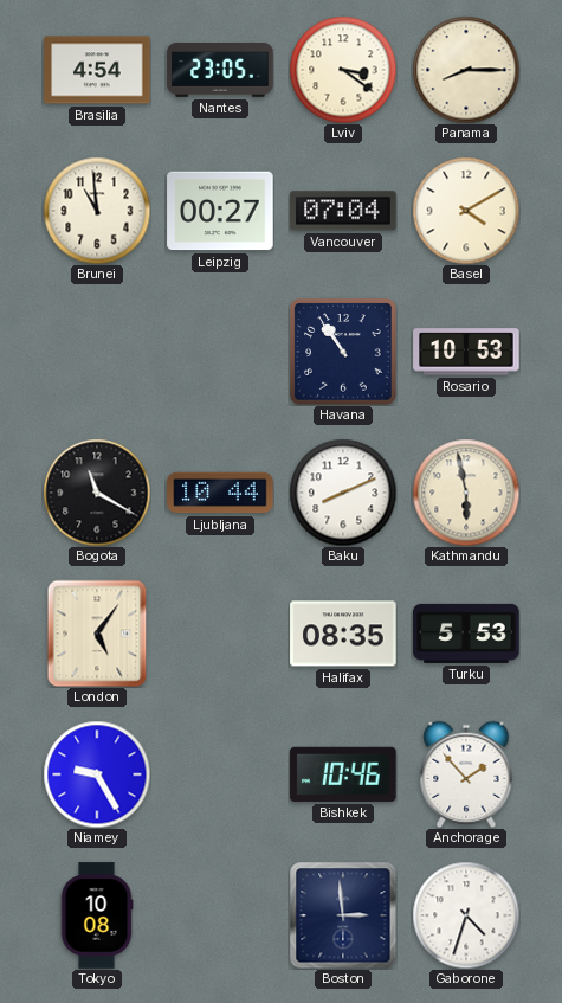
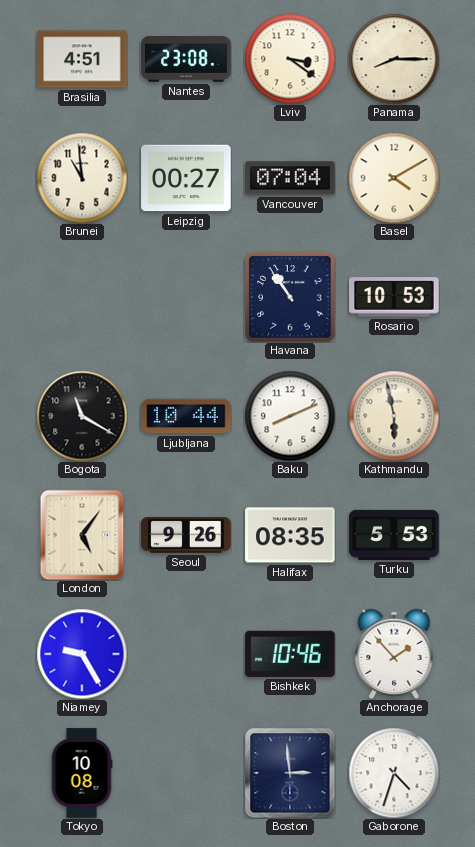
Brasilia: 4:54 -> 4:51
Nantes: 23:05 -> 23:08
Seoul: none -> 9:26
